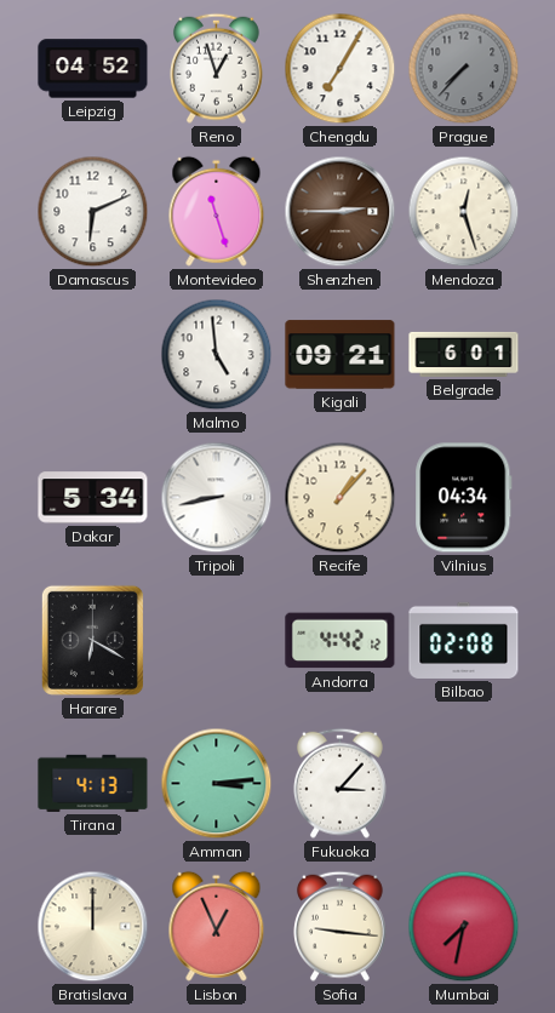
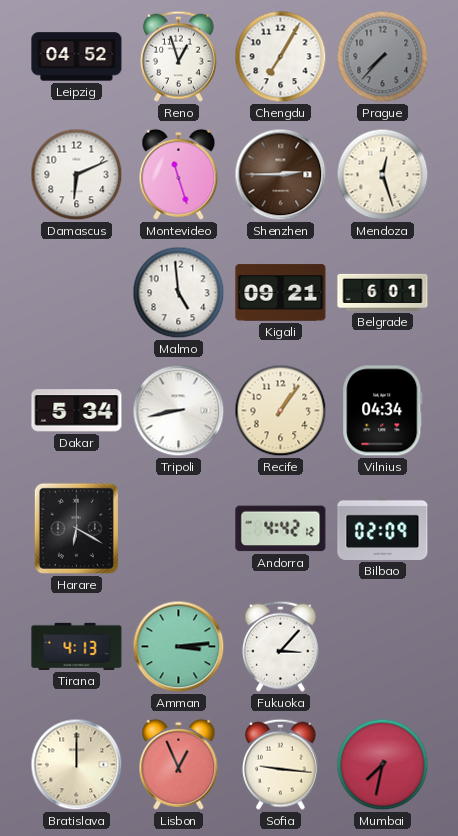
Recife: 1:07 -> 1:06
Bilbao: 02:08 -> 02:09
